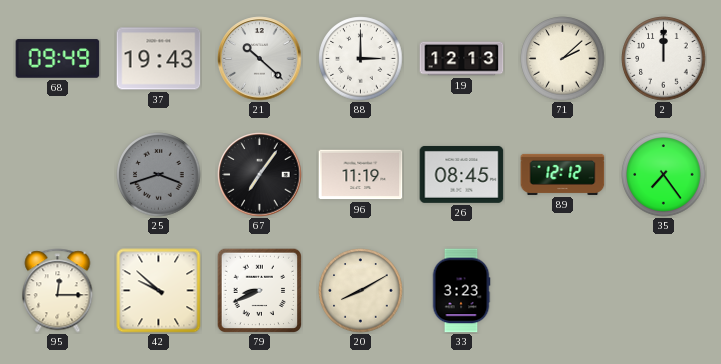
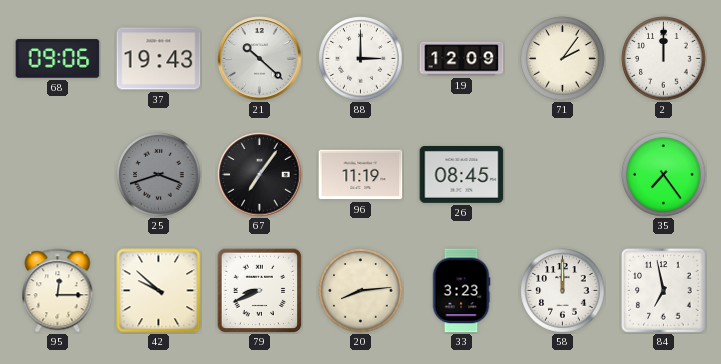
68: 09:49 -> 09:06
19: 12:13 -> 12:09
71: 2:08 -> 2:06
89: 12:12 -> none
20: 8:10 -> 8:14
58: none -> 12:00
84: none -> 6:58
